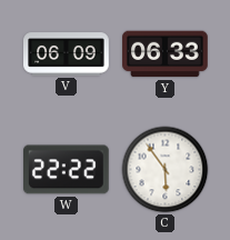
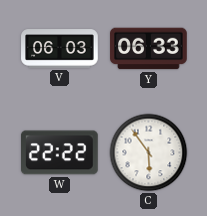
V: 06:09 -> 06:03
